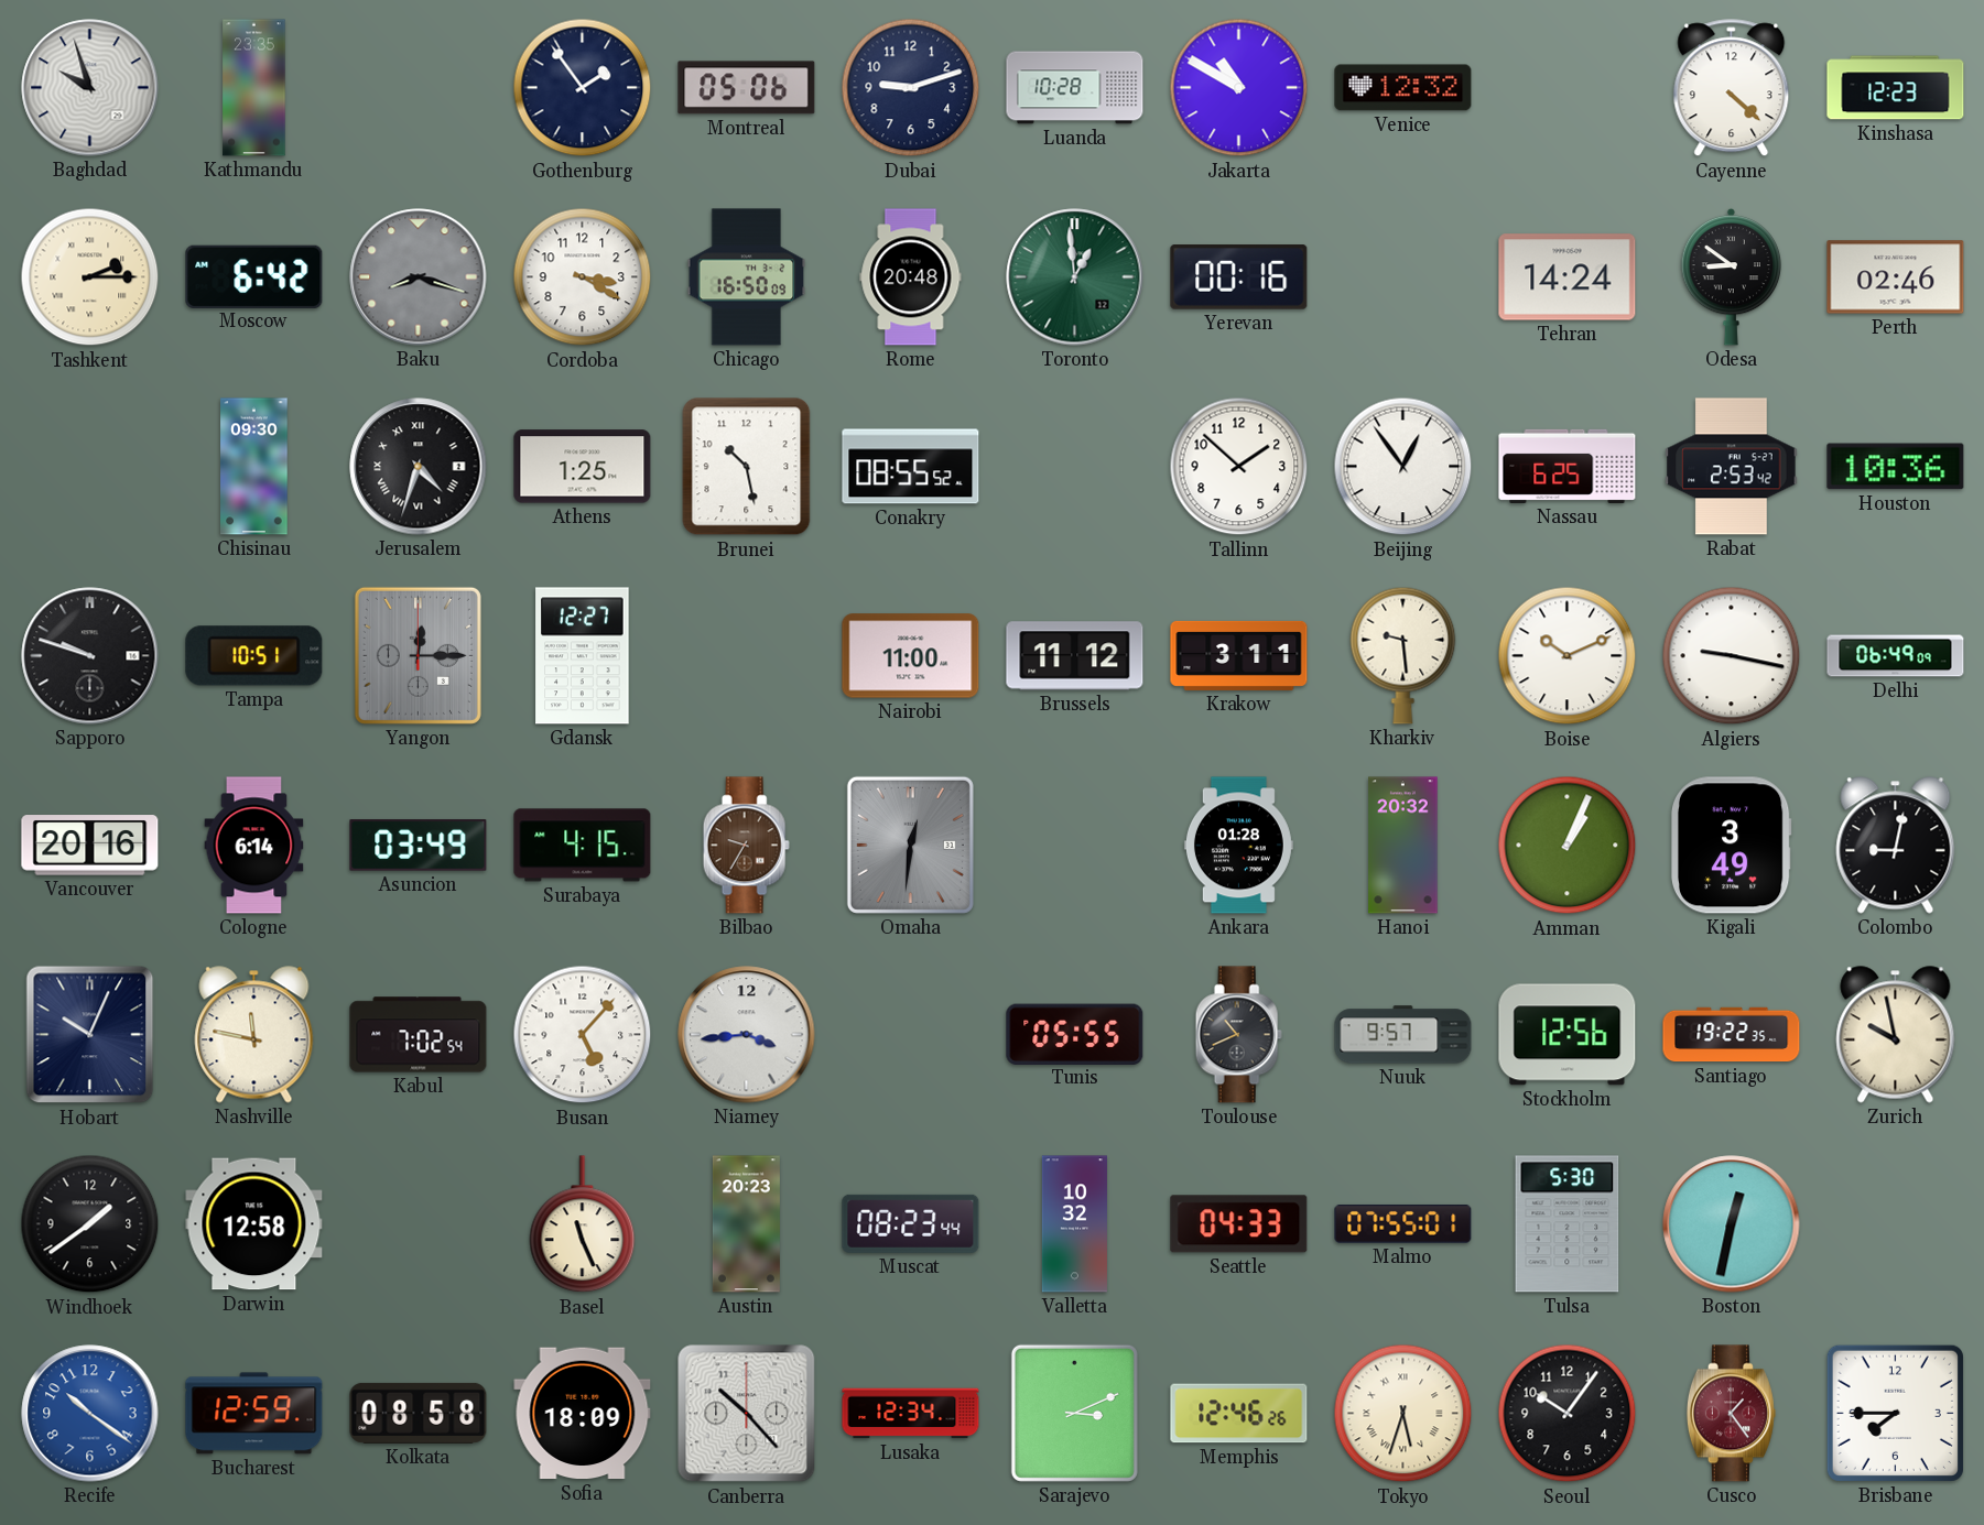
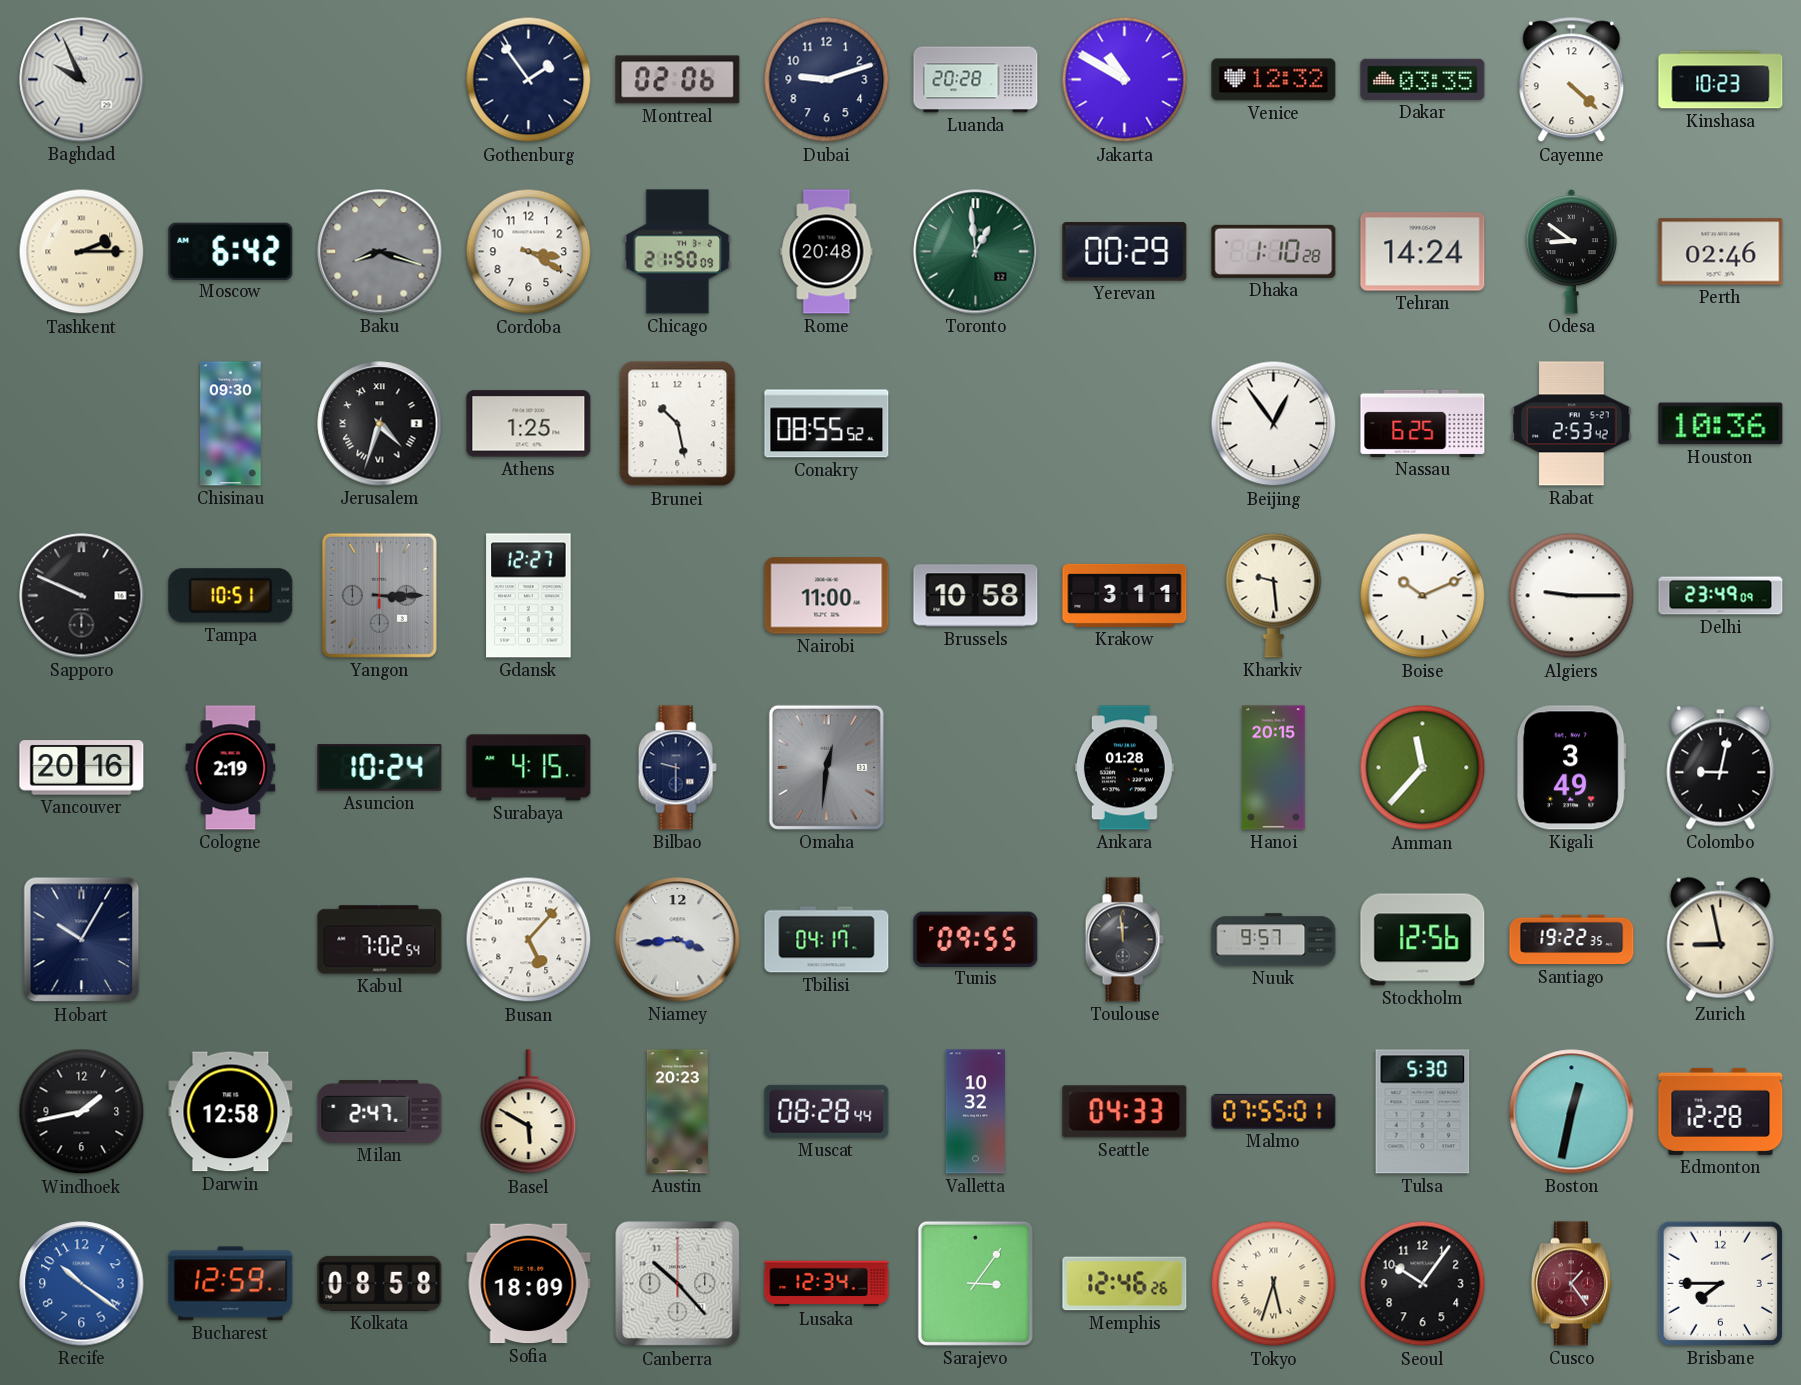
Baghdad: 9:57 -> 9:56
Kathmandu: 23:35 -> none
Montreal: 05:06 -> 02:06
Luanda: 10:28 -> 20:28
Dakar: none -> 03:35
Kinshasa: 12:23 -> 10:23
Chicago: 16:50 -> 21:50
Yerevan: 00:16 -> 00:29
Dhaka: none -> 1:10
Tallinn: 1:52 -> none
Sapporo: 9:48 -> 9:49
Yangon: 12:15 -> 3:15
Brussels: 11:12 -> 10:58
Algiers: 9:17 -> 9:15
Delhi: 06:49 -> 23:49
Cologne: 6:14 -> 2:19
Asuncion: 03:49 -> 10:24
Bilbao: 9:35 -> 9:30
Bilbao dial: brown -> navy
Hanoi: 20:32 -> 20:15
Amman: 1:04 -> 11:37
Hobart: 10:04 -> 10:05
Nashville: 11:47 -> none
Tbilisi: none -> 04:17
Tunis: 05:55 -> 09:55
Toulouse: 10:41 -> 11:59
Zurich: 9:58 -> 8:58
Windhoek: 1:39 -> 1:43
Milan: none -> 2:47
Basel: 11:26 -> 5:50
Muscat: 08:23 -> 08:28
Edmonton: none -> 12:28
Sarajevo: 3:11 -> 3:06
